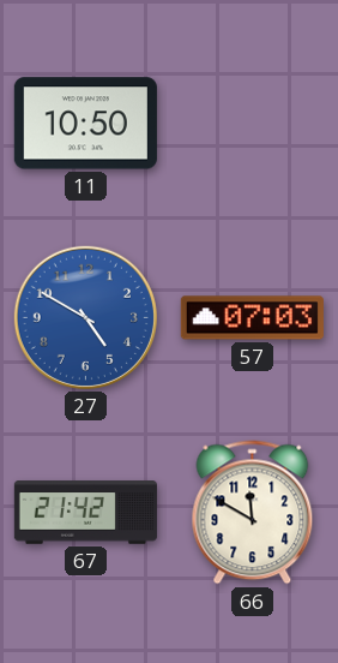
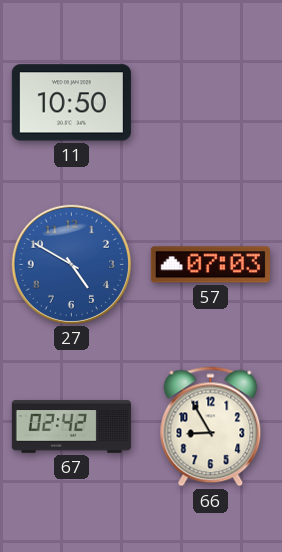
67: 21:42 -> 02:42
66: 11:50 -> 8:55
